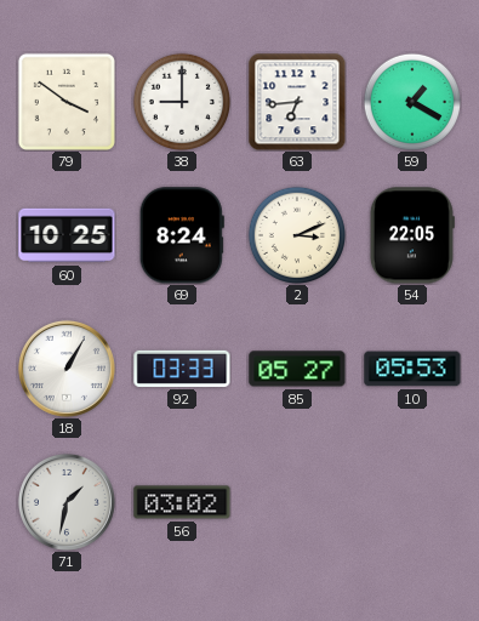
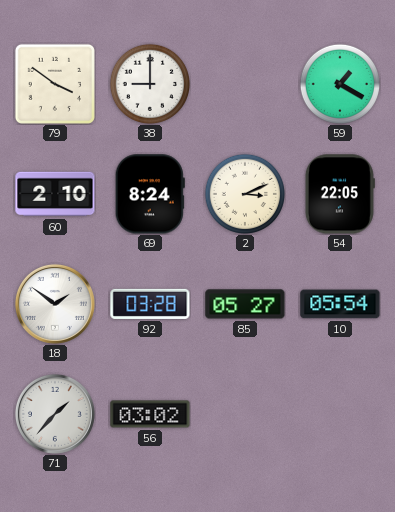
63: 6:44 -> none
60: 10:25 -> 2:10
18: 1:05 -> 1:51
92: 03:33 -> 03:28
10: 05:53 -> 05:54
71: 1:32 -> 1:37
